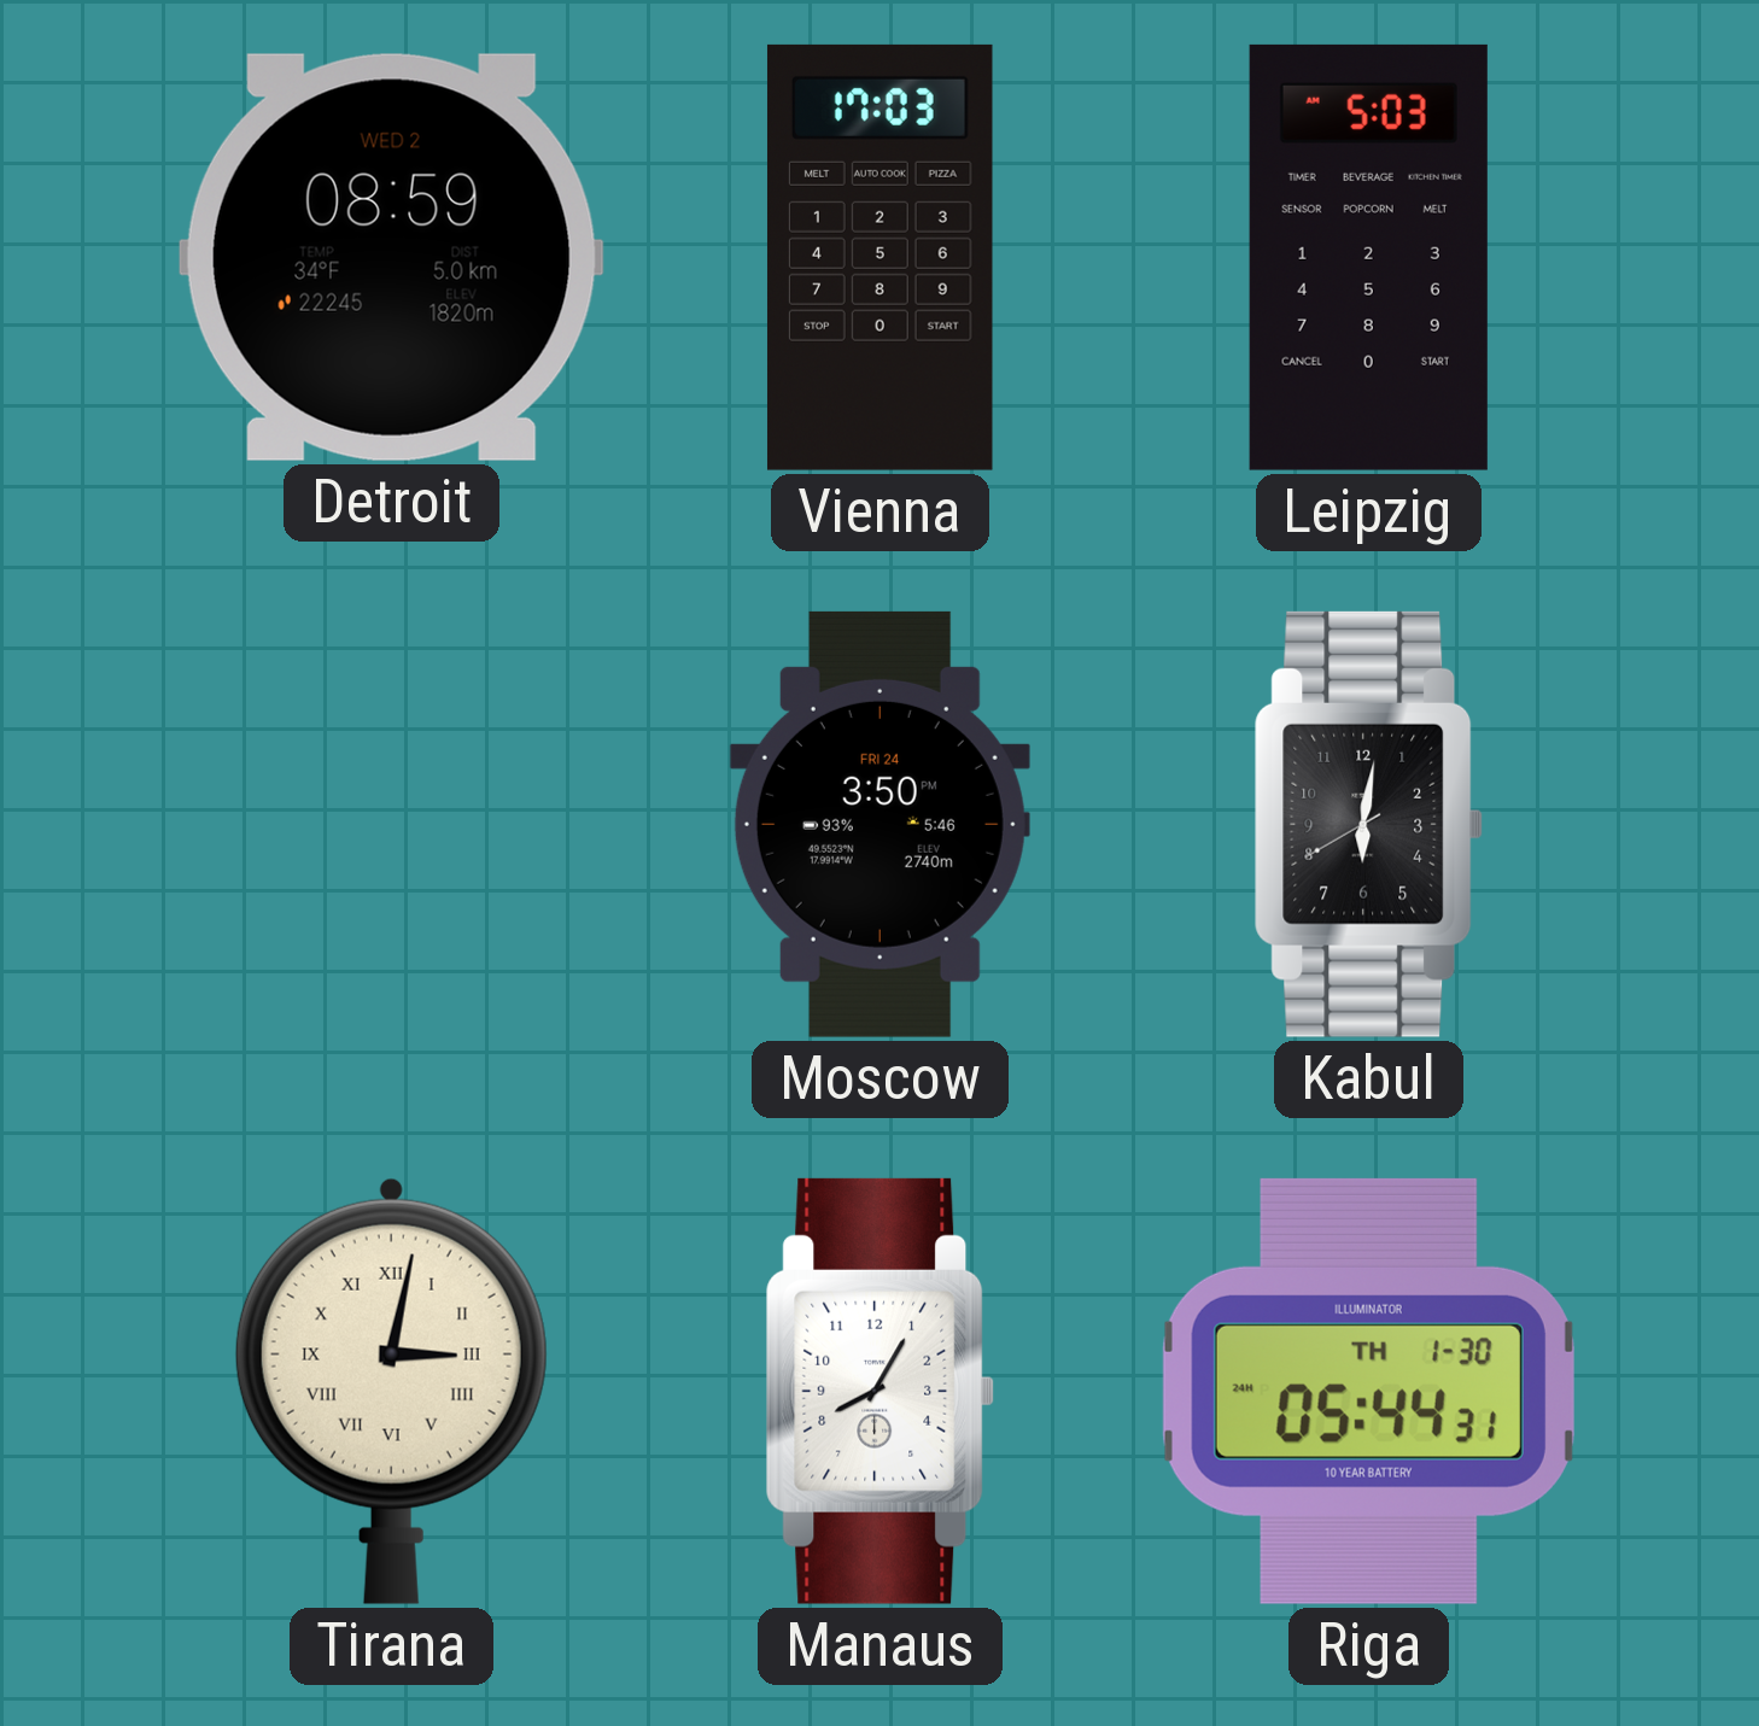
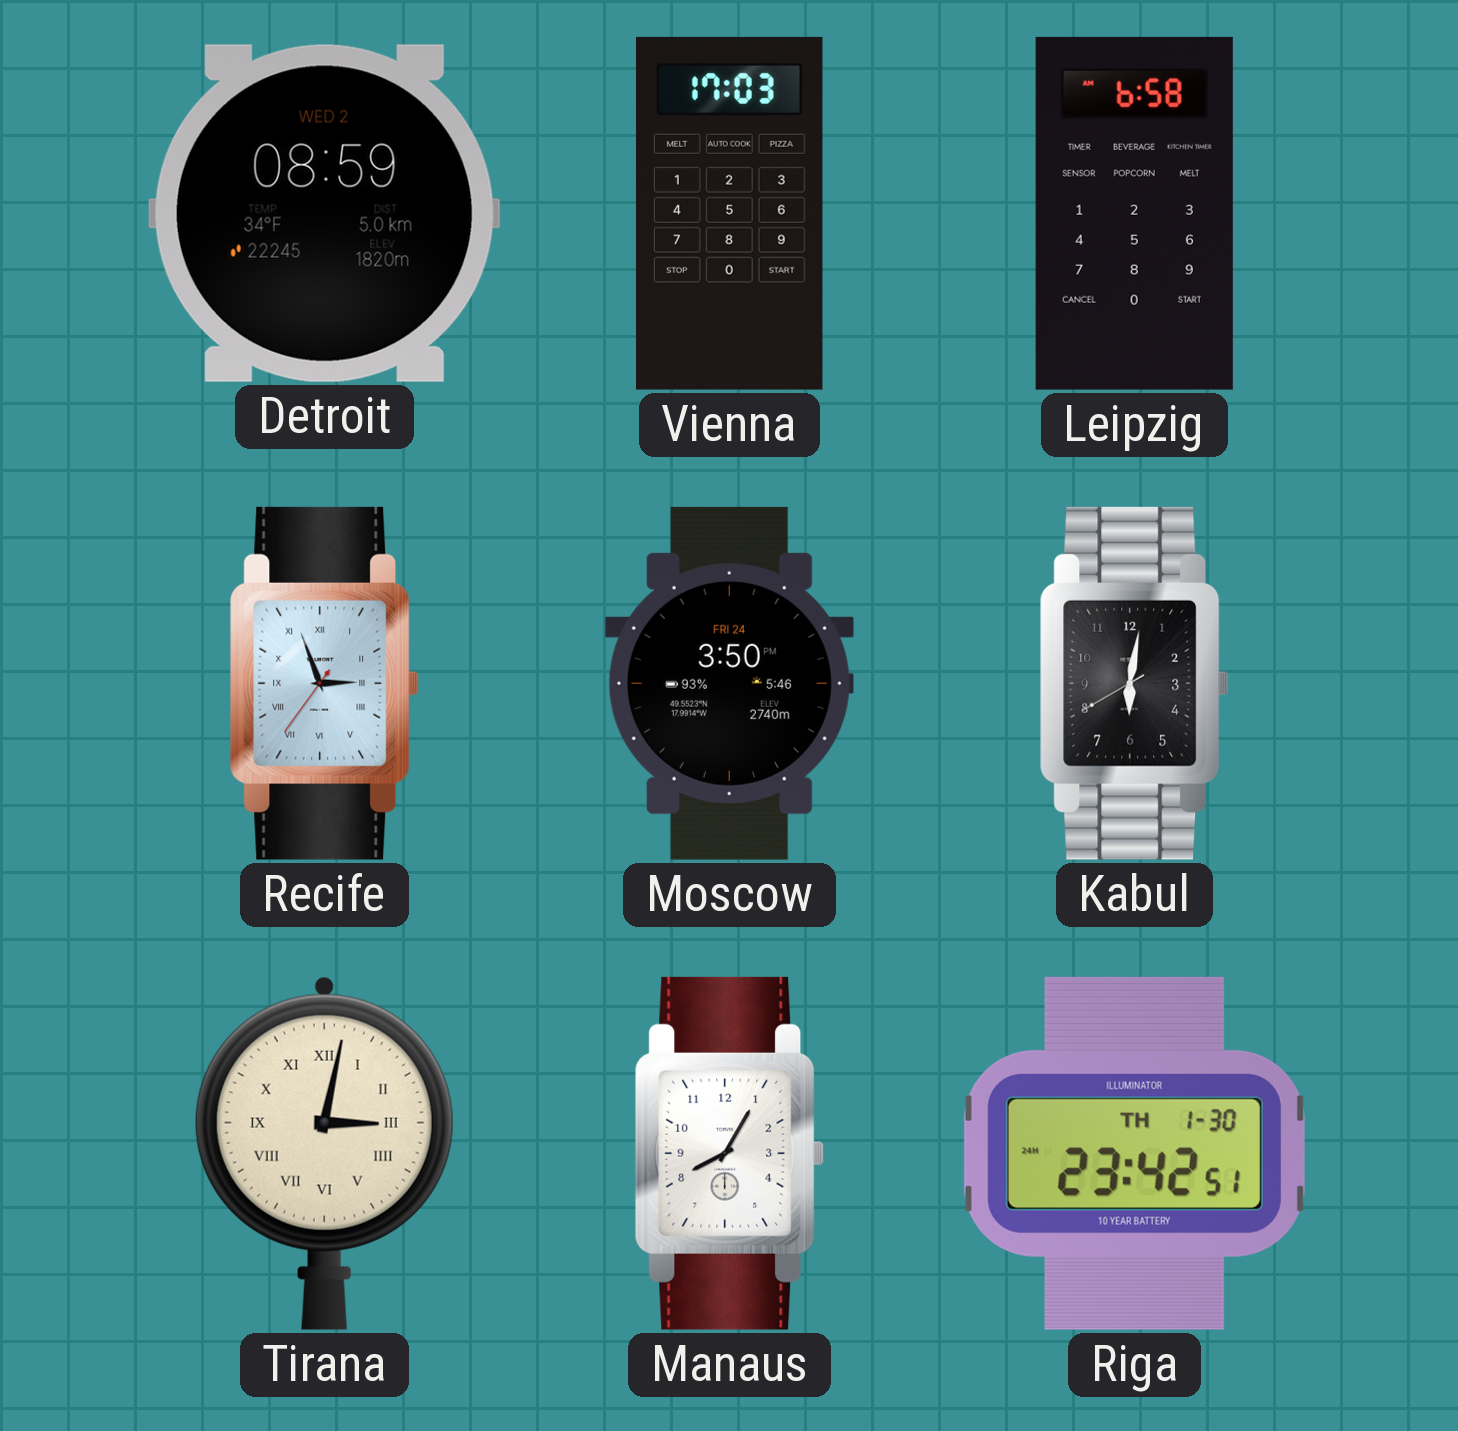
Leipzig: 5:03 -> 6:58
Recife: none -> 2:56
Riga: 05:44 -> 23:42
